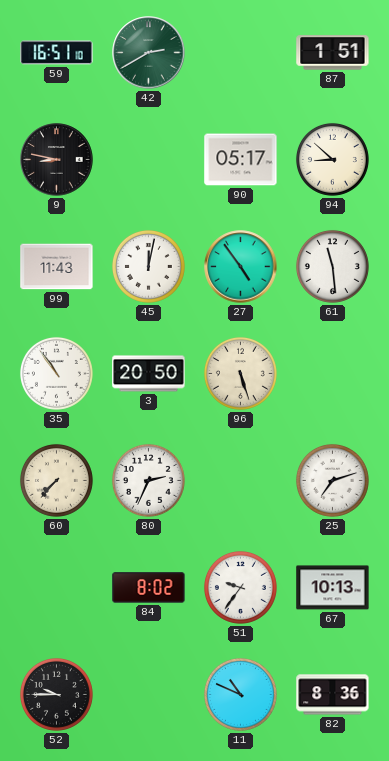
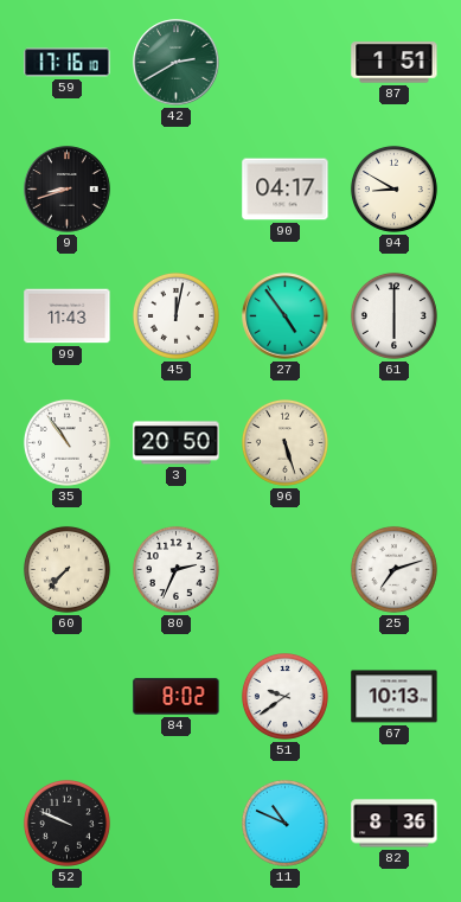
59: 16:51 -> 17:16
9: 8:47 -> 8:42
90: 05:17 -> 04:17
94: 8:52 -> 8:50
61: 11:29 -> 6:00
51: 9:36 -> 9:39
52: 9:45 -> 9:49
